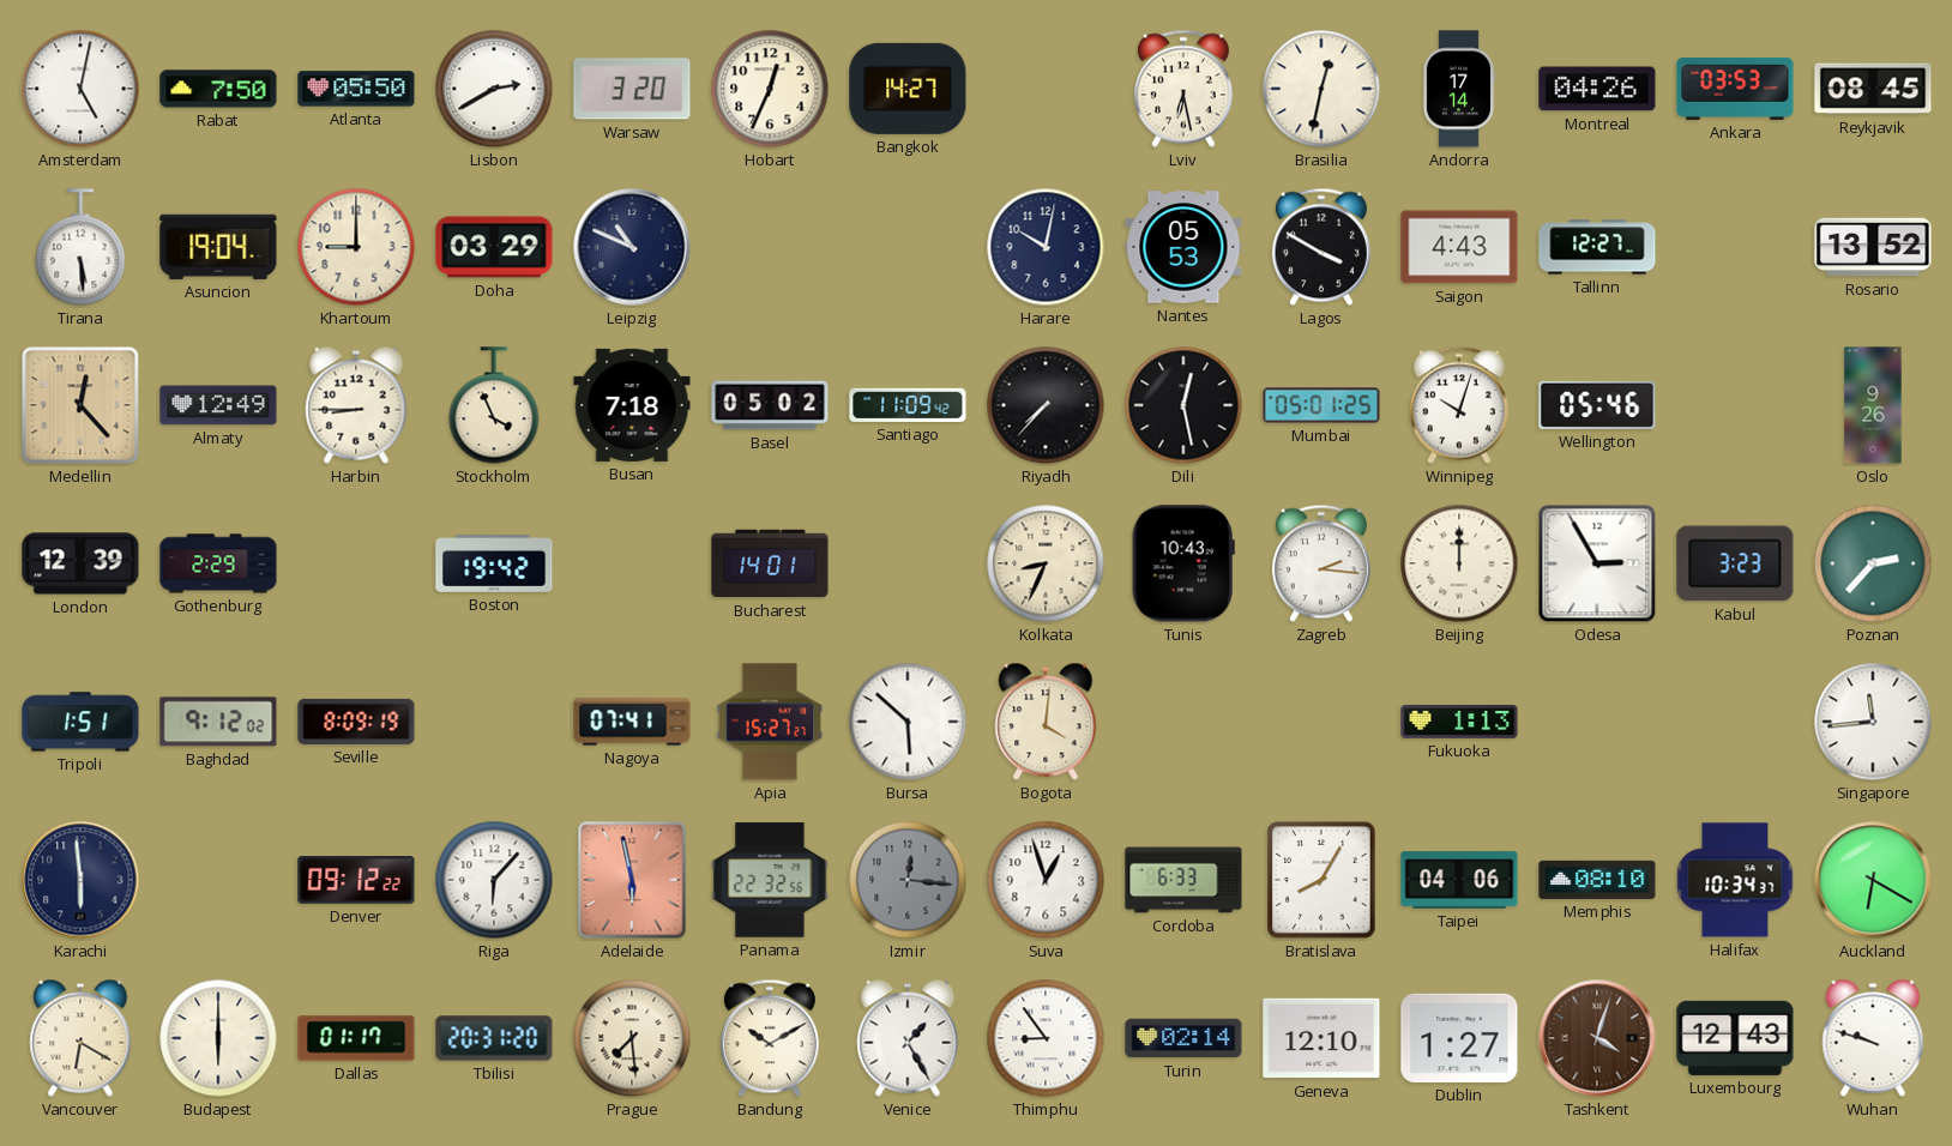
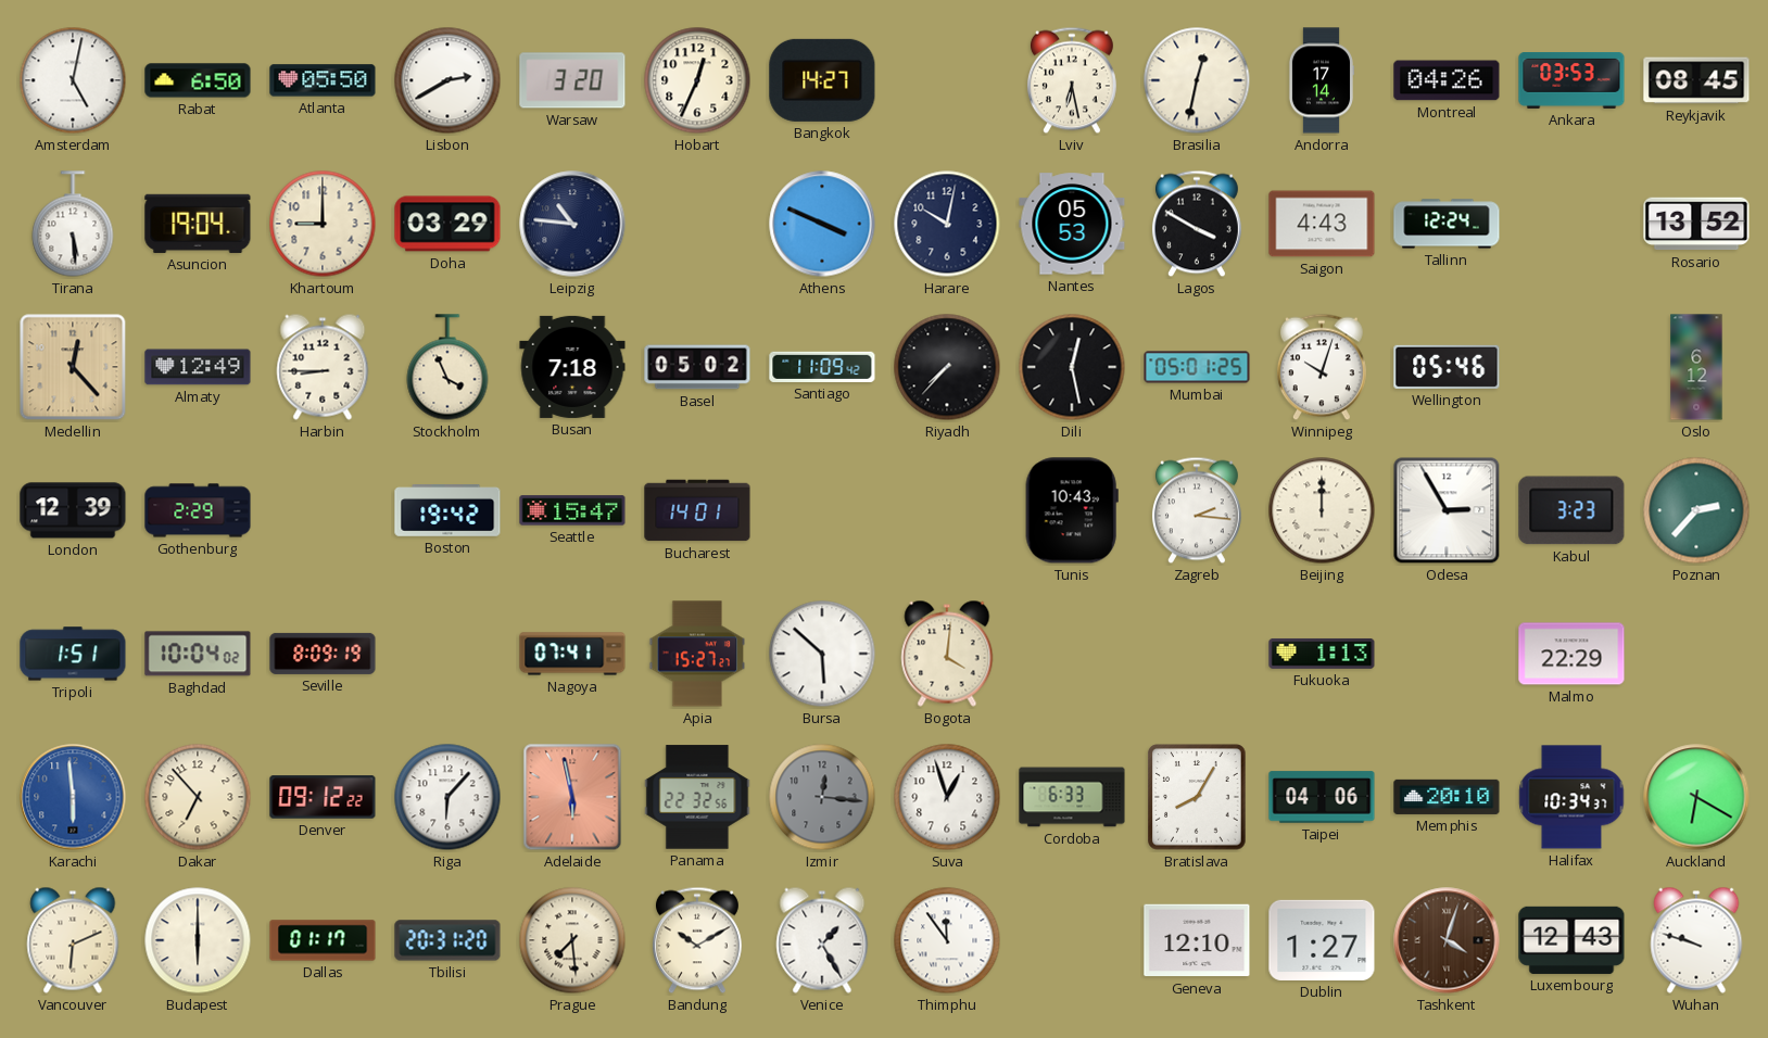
Rabat: 7:50 -> 6:50
Leipzig: 10:49 -> 10:46
Athens: none -> 3:49
Tallinn: 12:27 -> 12:24
Oslo: 9:26 -> 6:12
Seattle: none -> 15:47
Kolkata: 8:34 -> none
Baghdad: 9:12 -> 10:04
Malmo: none -> 22:29
Singapore: 11:44 -> none
Karachi dial: navy -> blue
Dakar: none -> 6:53
Memphis: 08:10 -> 20:10
Vancouver: 6:20 -> 6:11
Thimphu: 8:54 -> 11:54
Turin: 02:14 -> none
